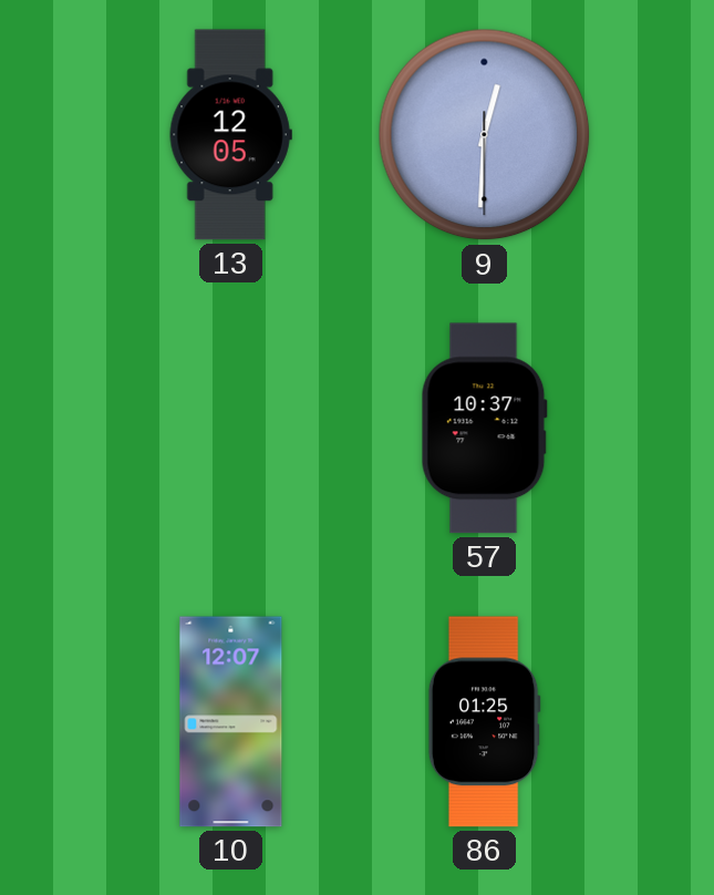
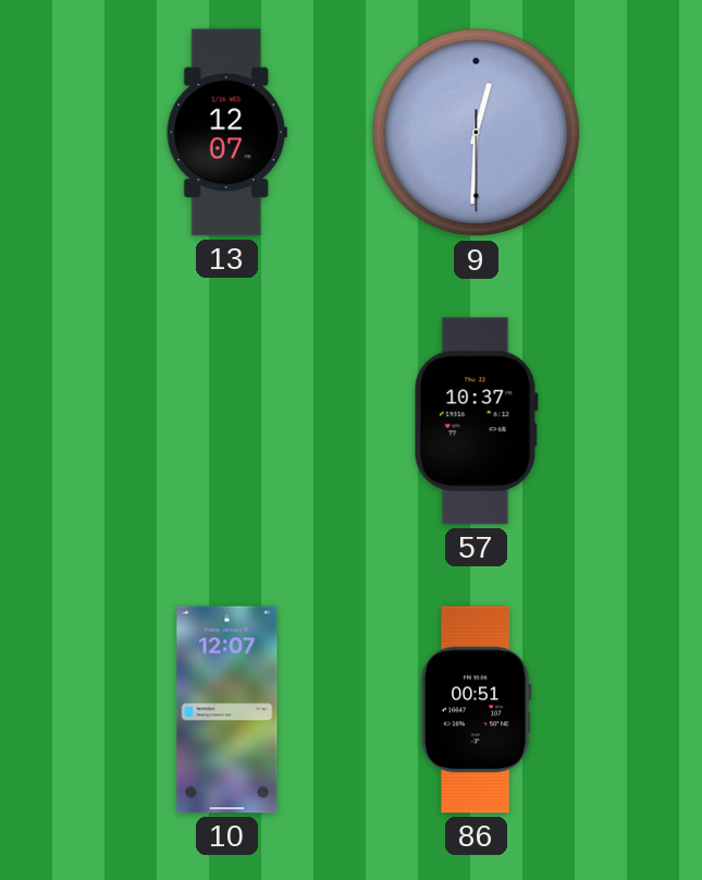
13: 12:05 -> 12:07
86: 01:25 -> 00:51
